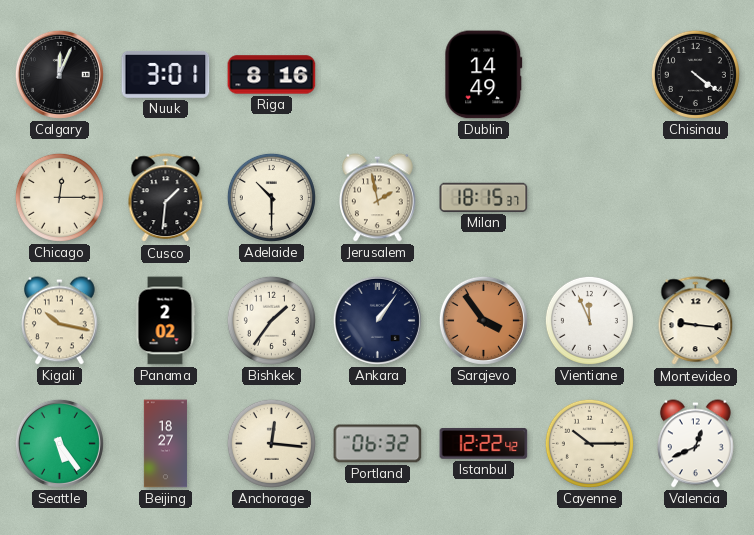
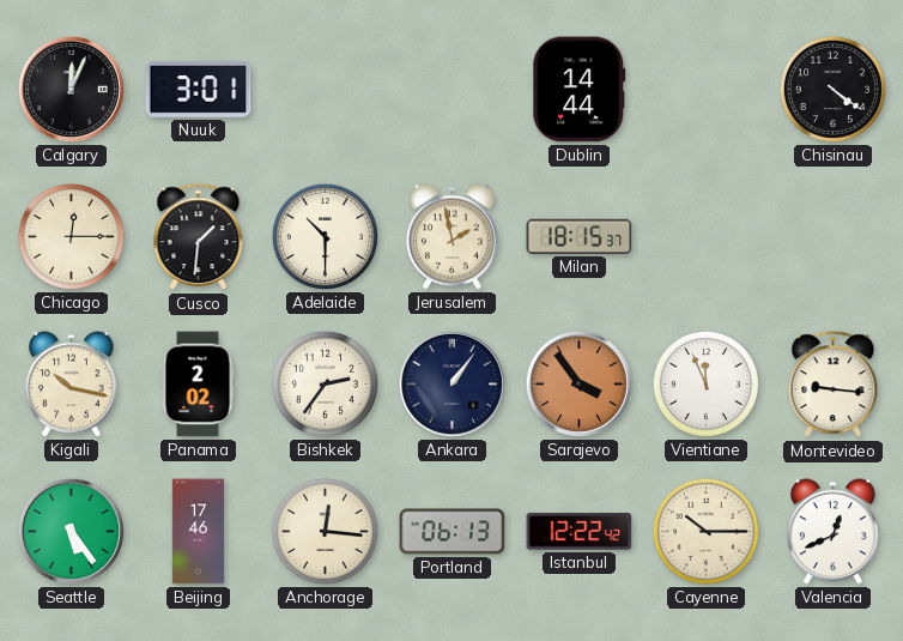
Riga: 8:16 -> none
Dublin: 14:49 -> 14:44
Bishkek: 1:36 -> 2:36
Beijing: 18:27 -> 17:46
Portland: 06:32 -> 06:13
